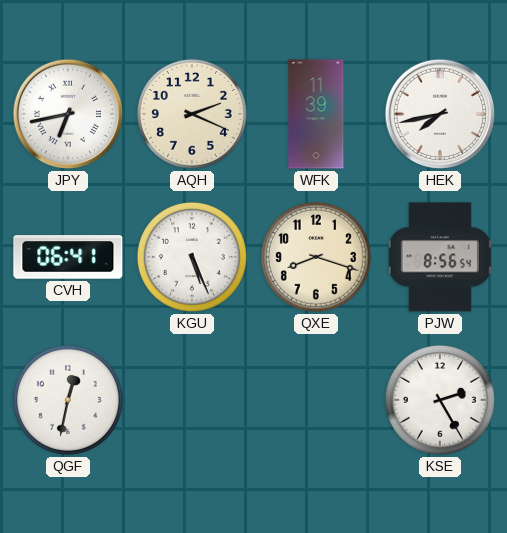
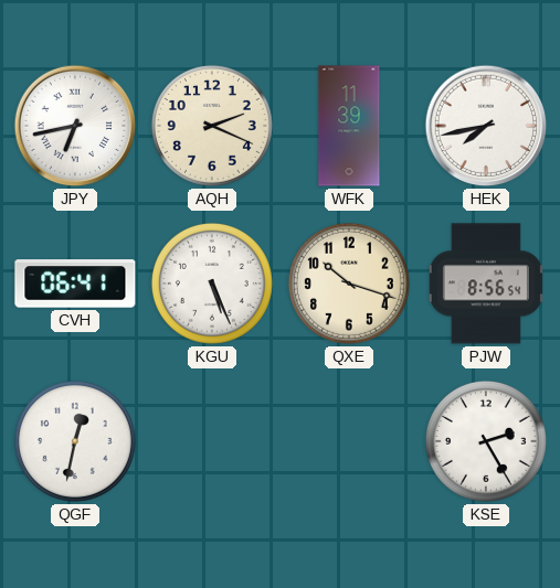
QXE: 8:18 -> 10:18
